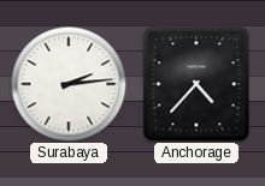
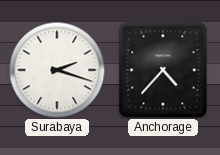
Surabaya: 2:14 -> 2:18
